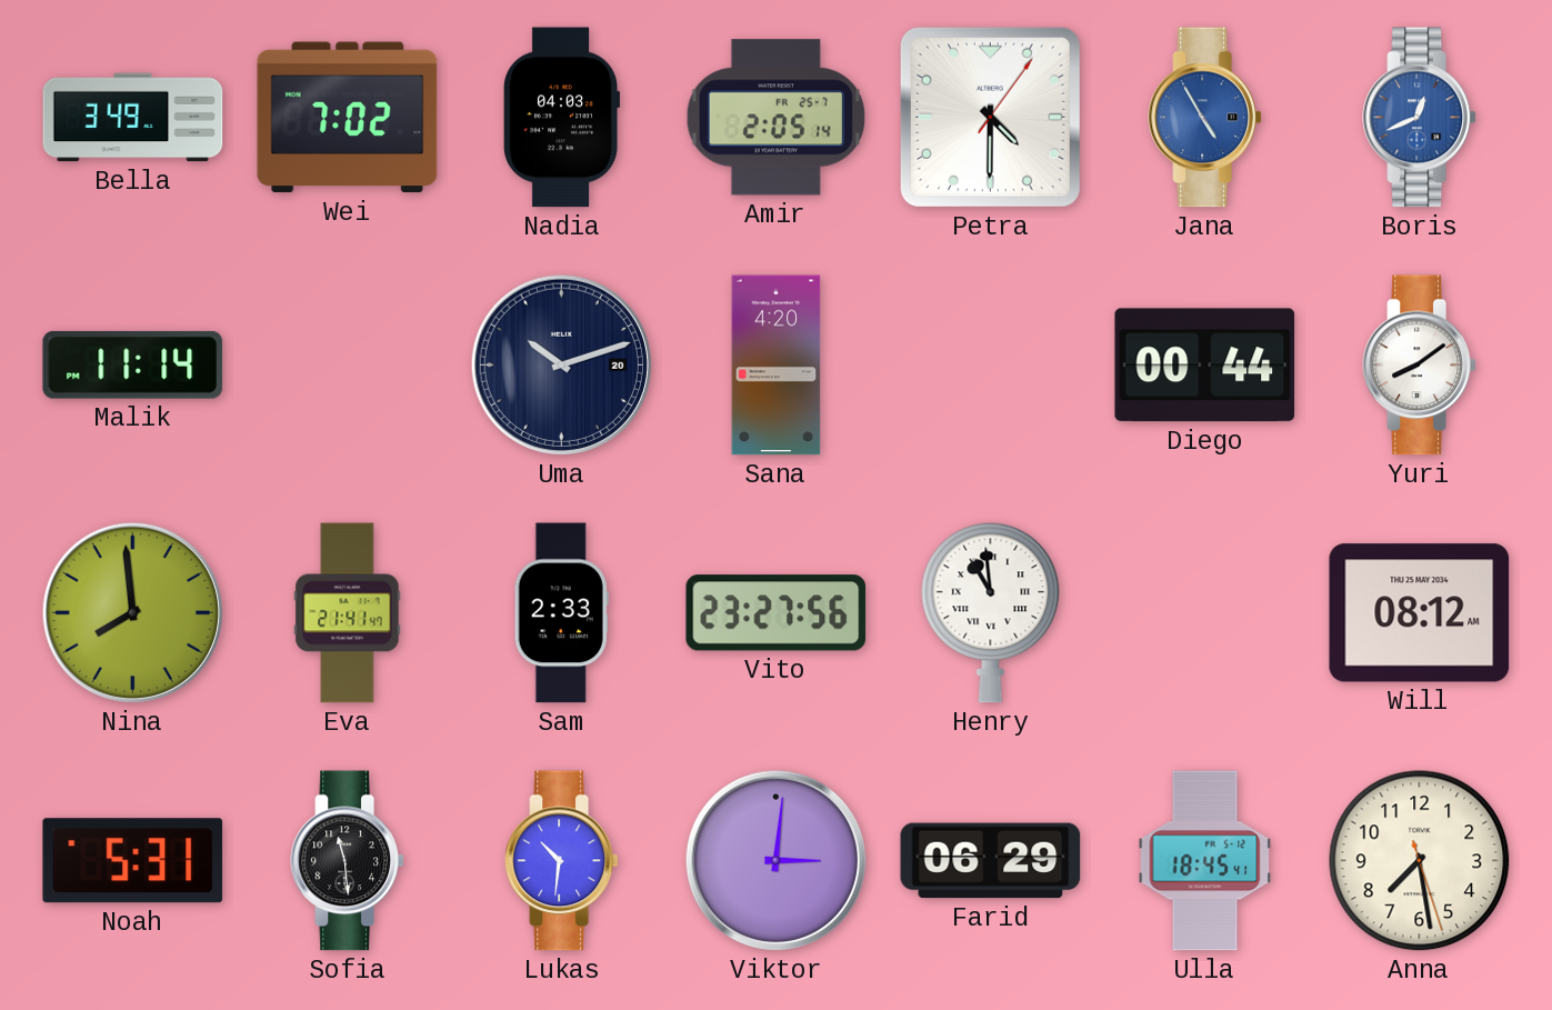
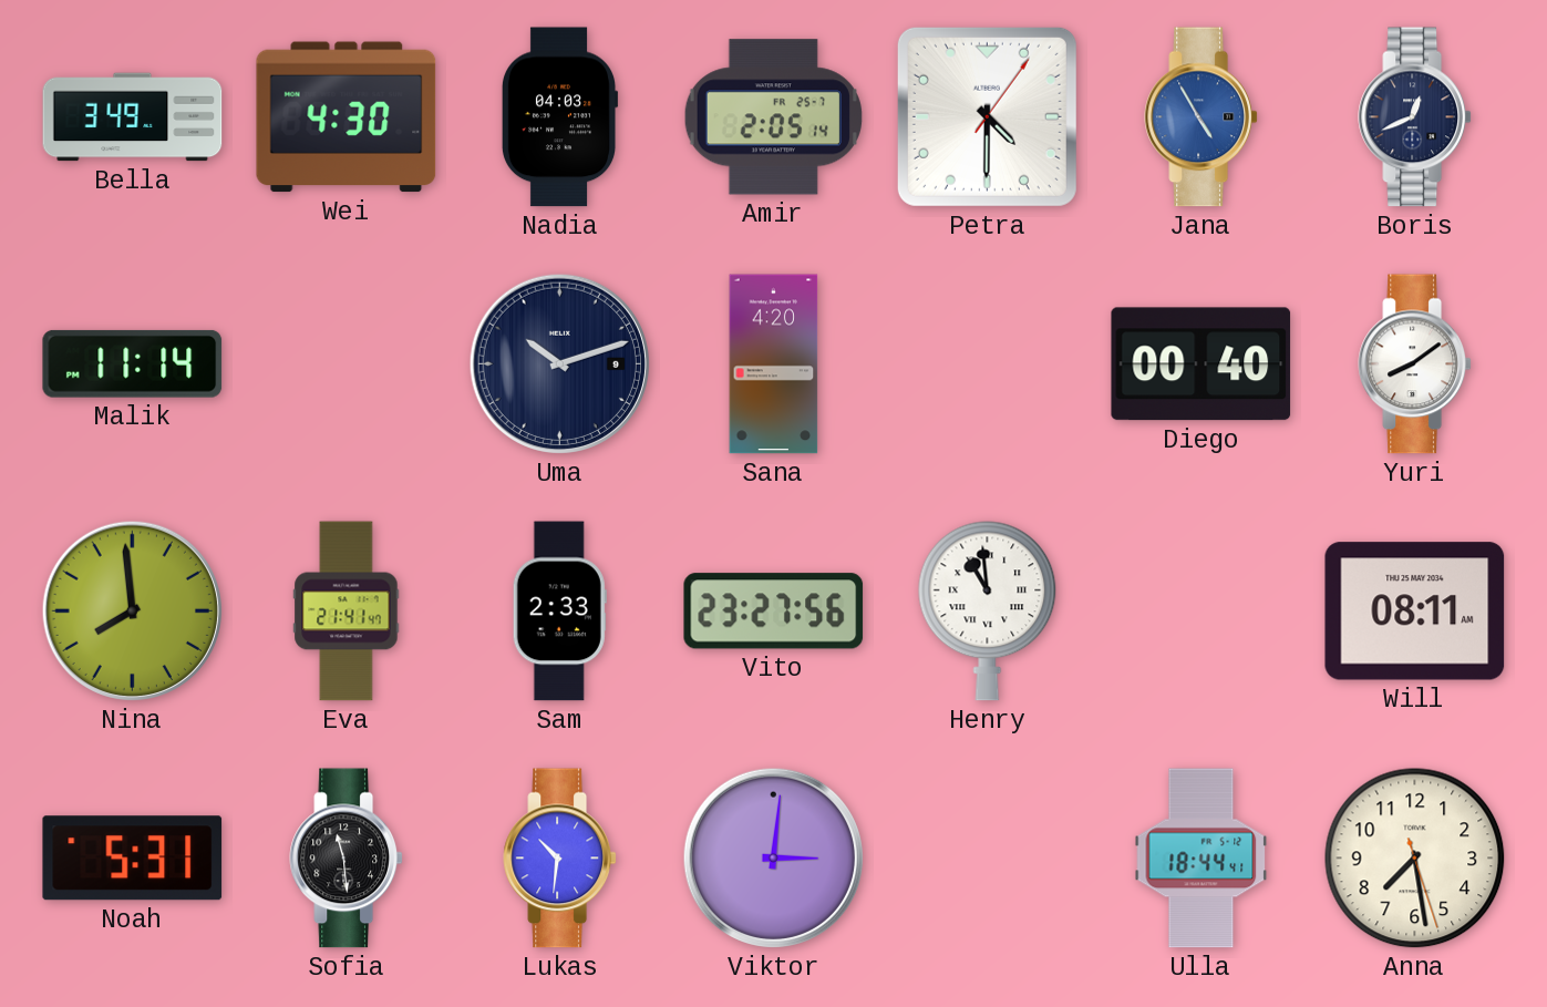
Wei: 7:02 -> 4:30
Boris dial: blue -> navy
Uma date: 20 -> 9
Diego: 00:44 -> 00:40
Will: 08:12 -> 08:11
Farid: 06:29 -> none
Ulla: 18:45 -> 18:44
